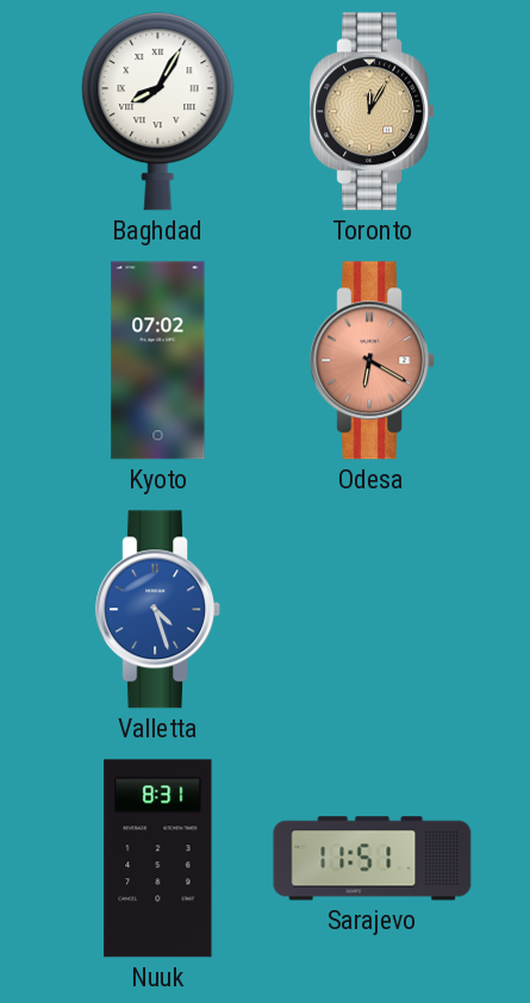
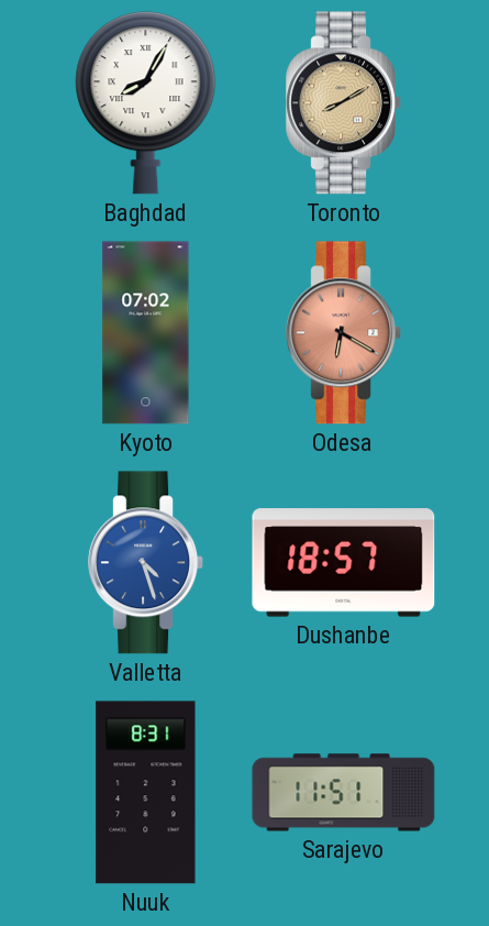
Toronto: 12:05 -> 8:10
Dushanbe: none -> 18:57
